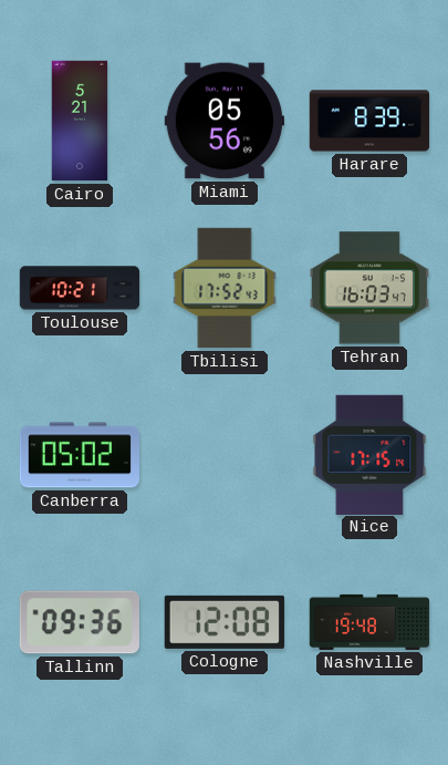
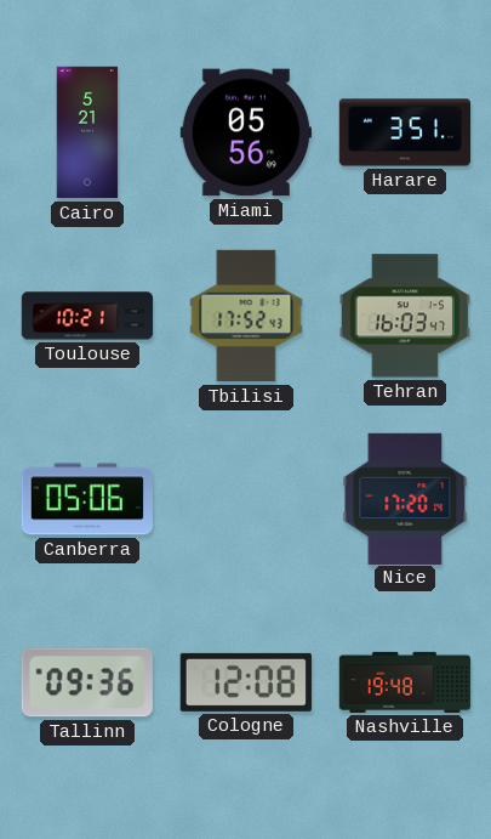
Harare: 8:39 -> 3:51
Canberra: 05:02 -> 05:06
Nice: 17:15 -> 17:20
